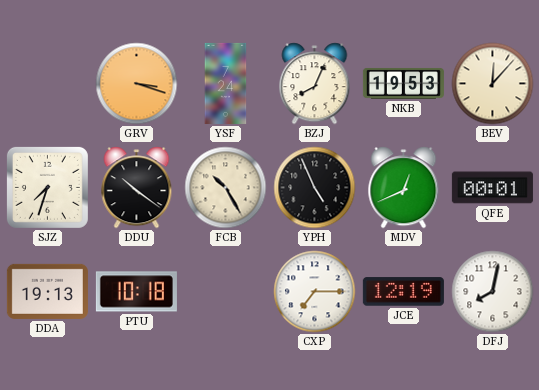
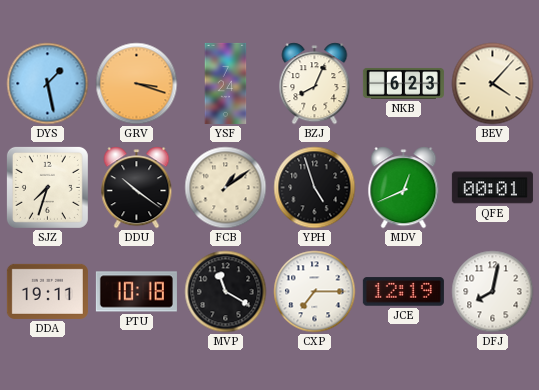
DYS: none -> 1:28
NKB: 19:53 -> 6:23
BEV: 12:07 -> 4:07
FCB: 10:25 -> 1:09
YPH: 4:56 -> 4:57
DDA: 19:13 -> 19:11
MVP: none -> 11:20
